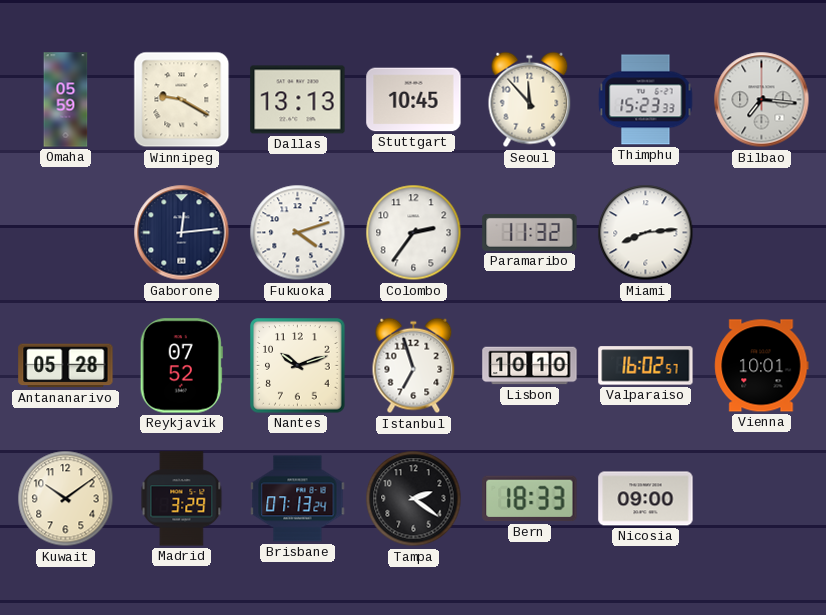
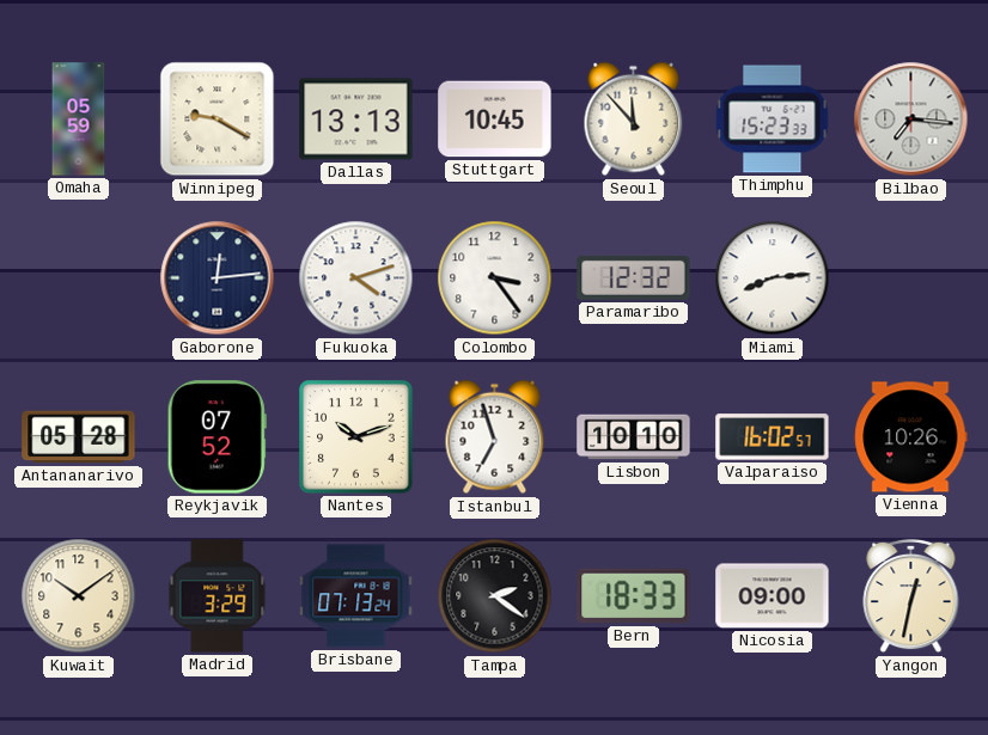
Colombo: 2:36 -> 3:24
Paramaribo: 11:32 -> 12:32
Vienna: 10:01 -> 10:26
Yangon: none -> 12:32
